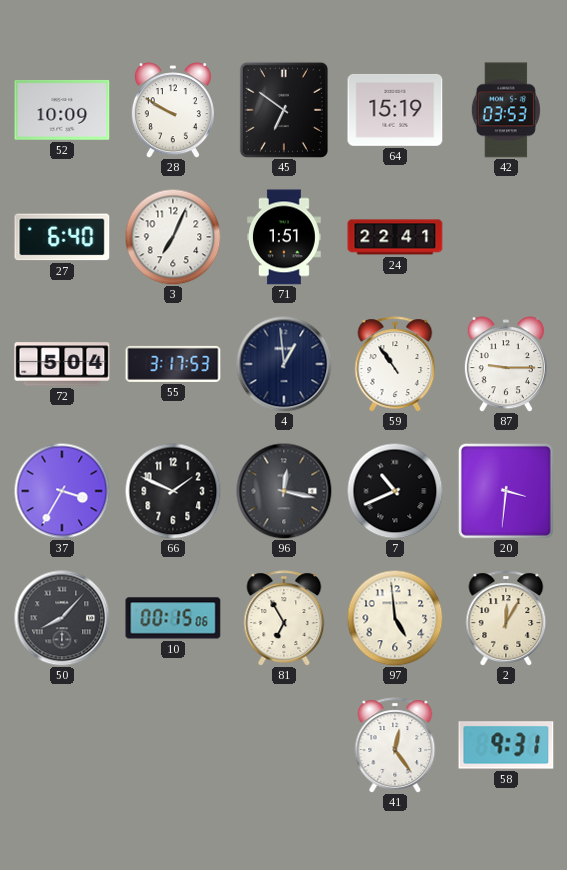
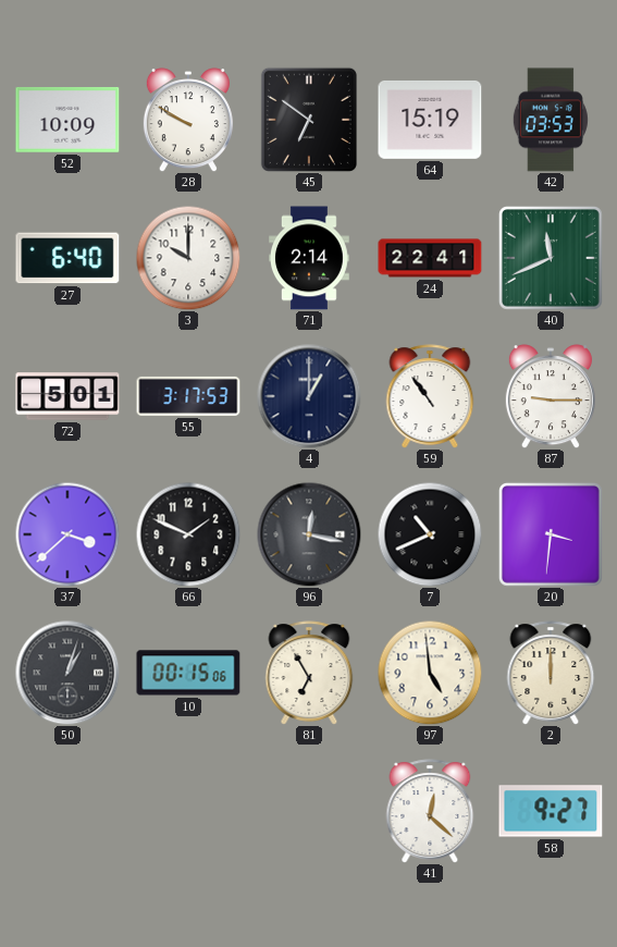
3: 7:04 -> 10:00
71: 1:51 -> 2:14
40: none -> 11:41
72: 5:04 -> 5:01
4: 12:59 -> 1:00
37: 3:35 -> 3:38
50: 8:07 -> 1:03
2: 12:05 -> 12:00
41: 12:24 -> 12:22
58: 9:31 -> 9:27
